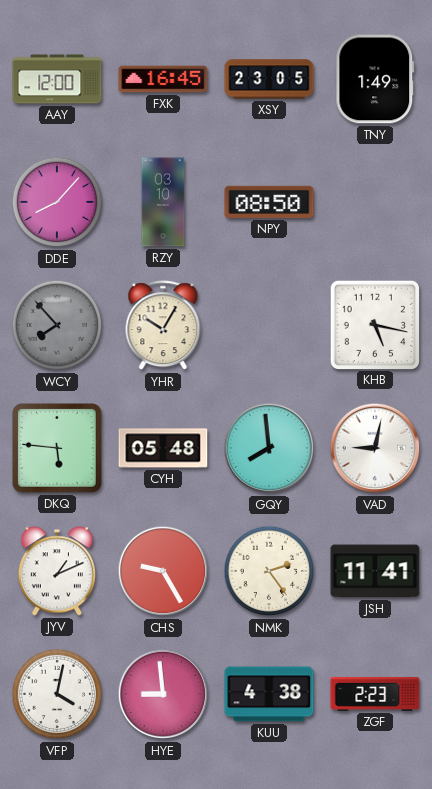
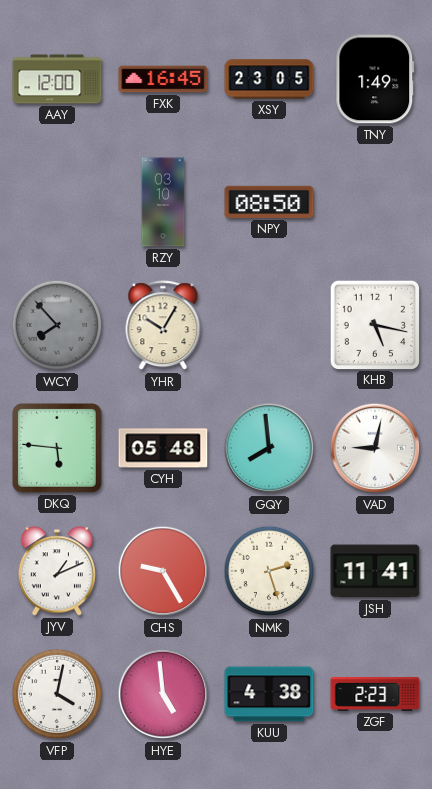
DDE: 8:07 -> none
NMK: 2:24 -> 2:27
HYE: 8:59 -> 4:59
